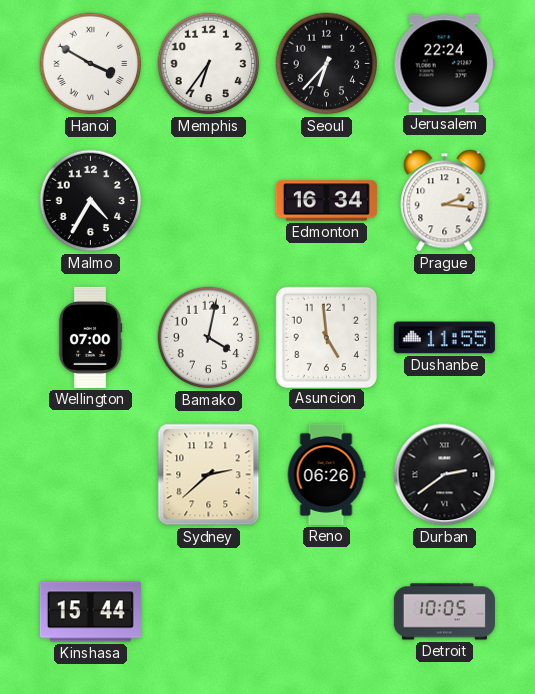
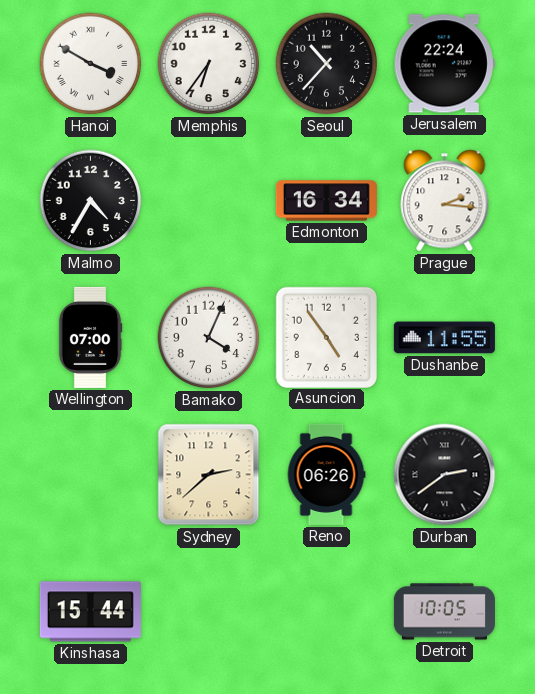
Seoul: 6:37 -> 10:37
Bamako: 4:02 -> 4:04
Asuncion: 4:59 -> 4:54
